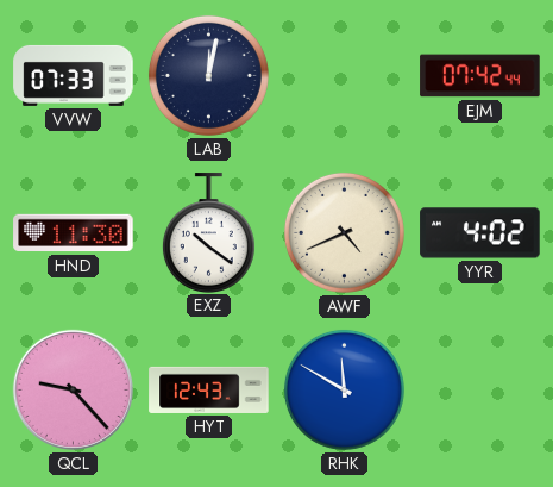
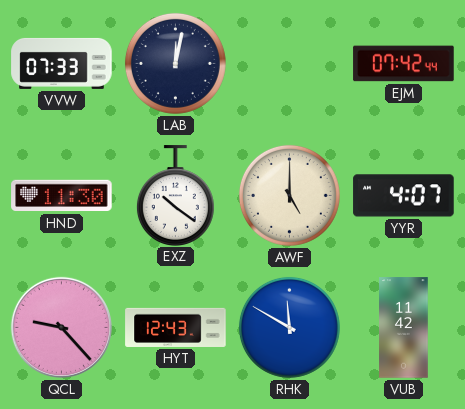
AWF: 4:41 -> 5:00
YYR: 4:02 -> 4:07
VUB: none -> 11:42
